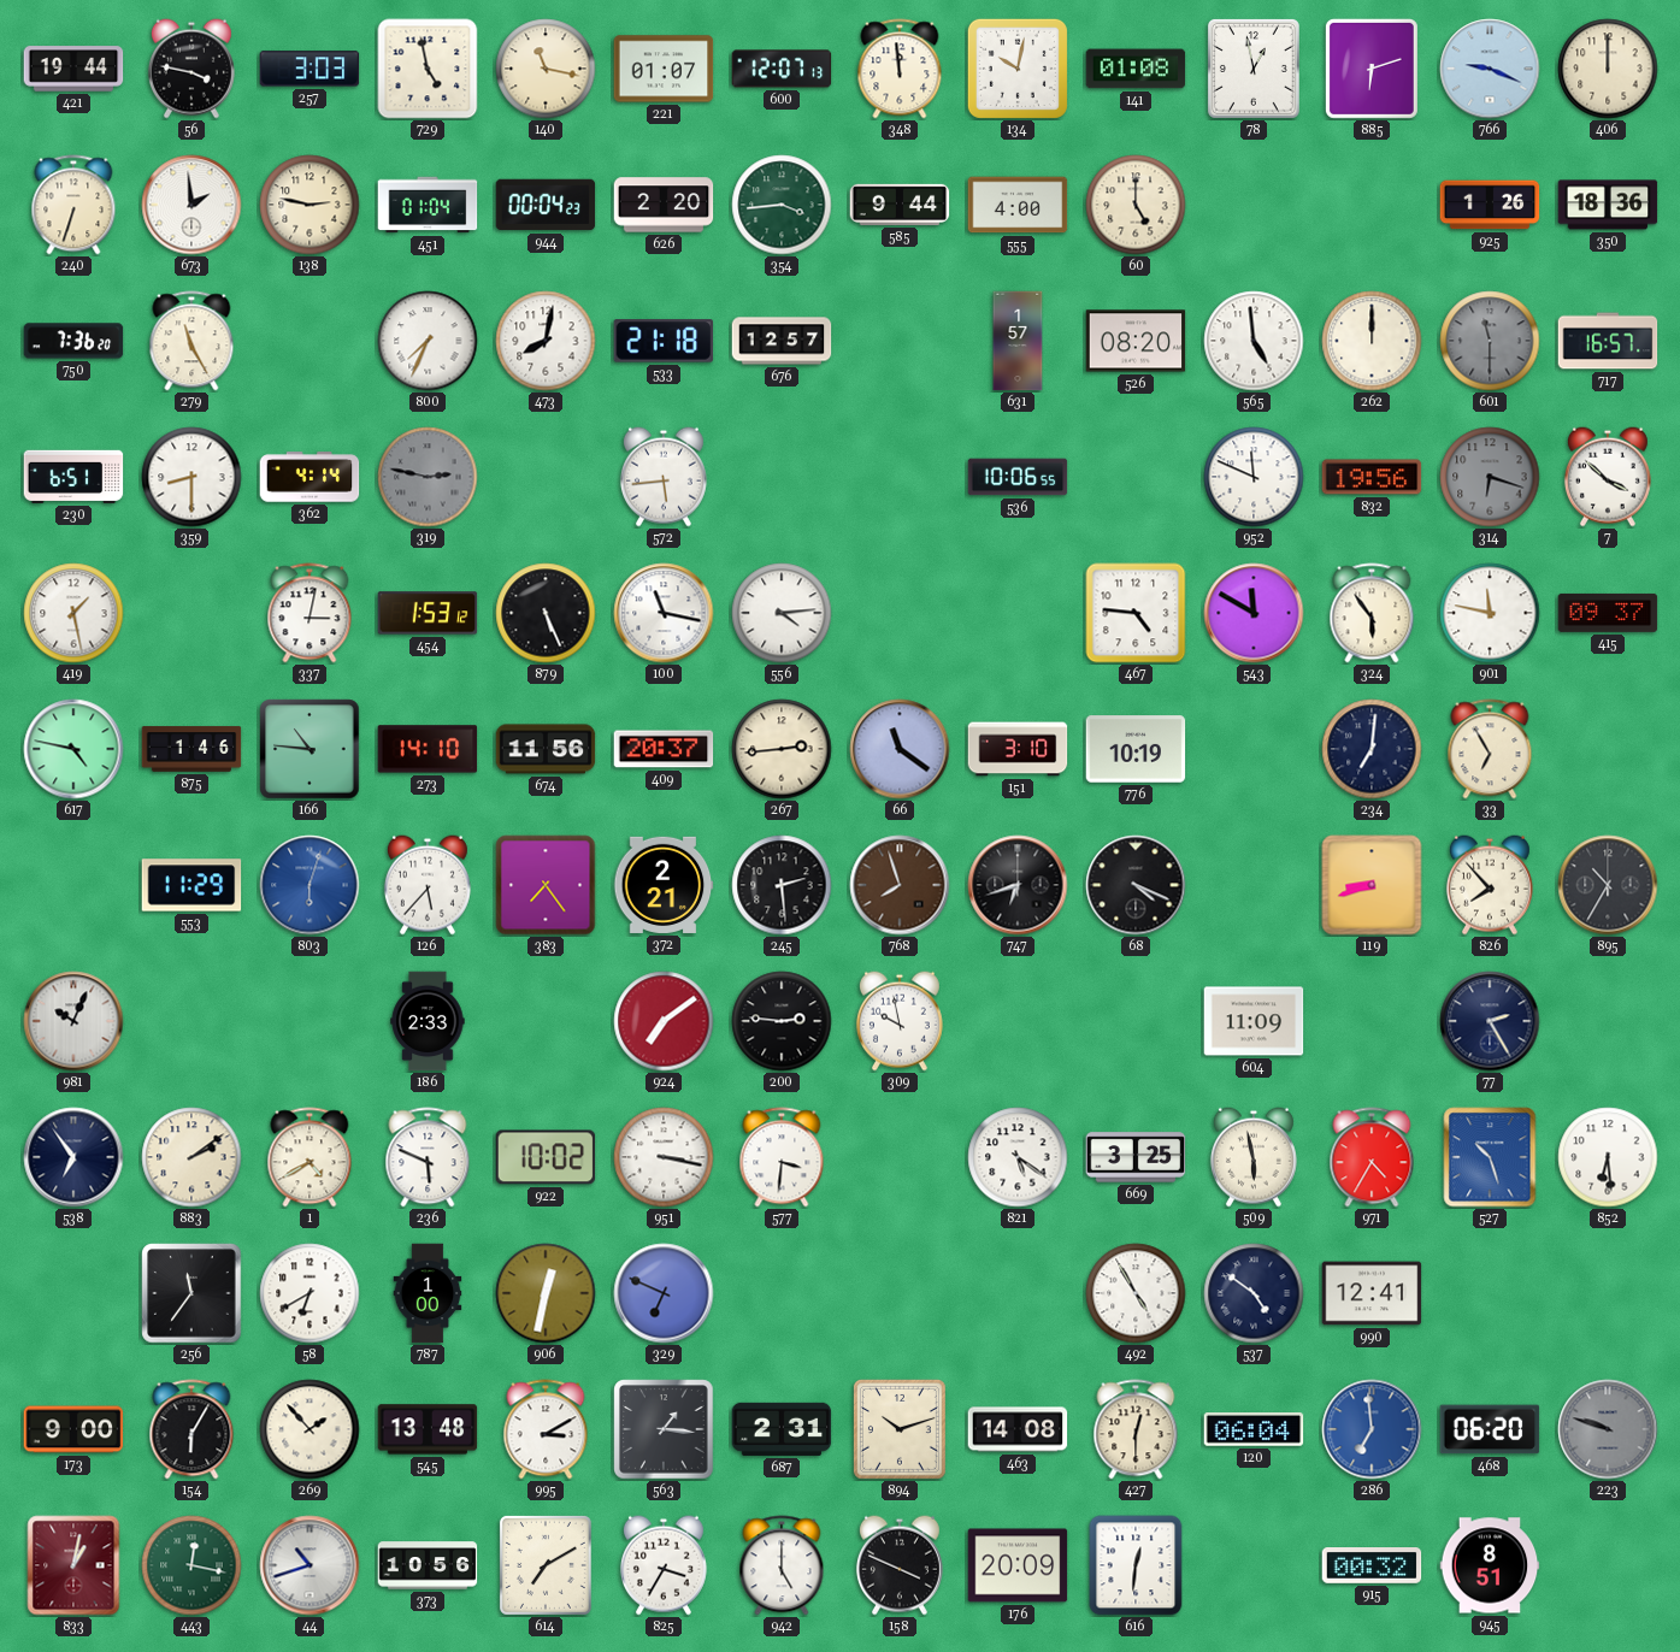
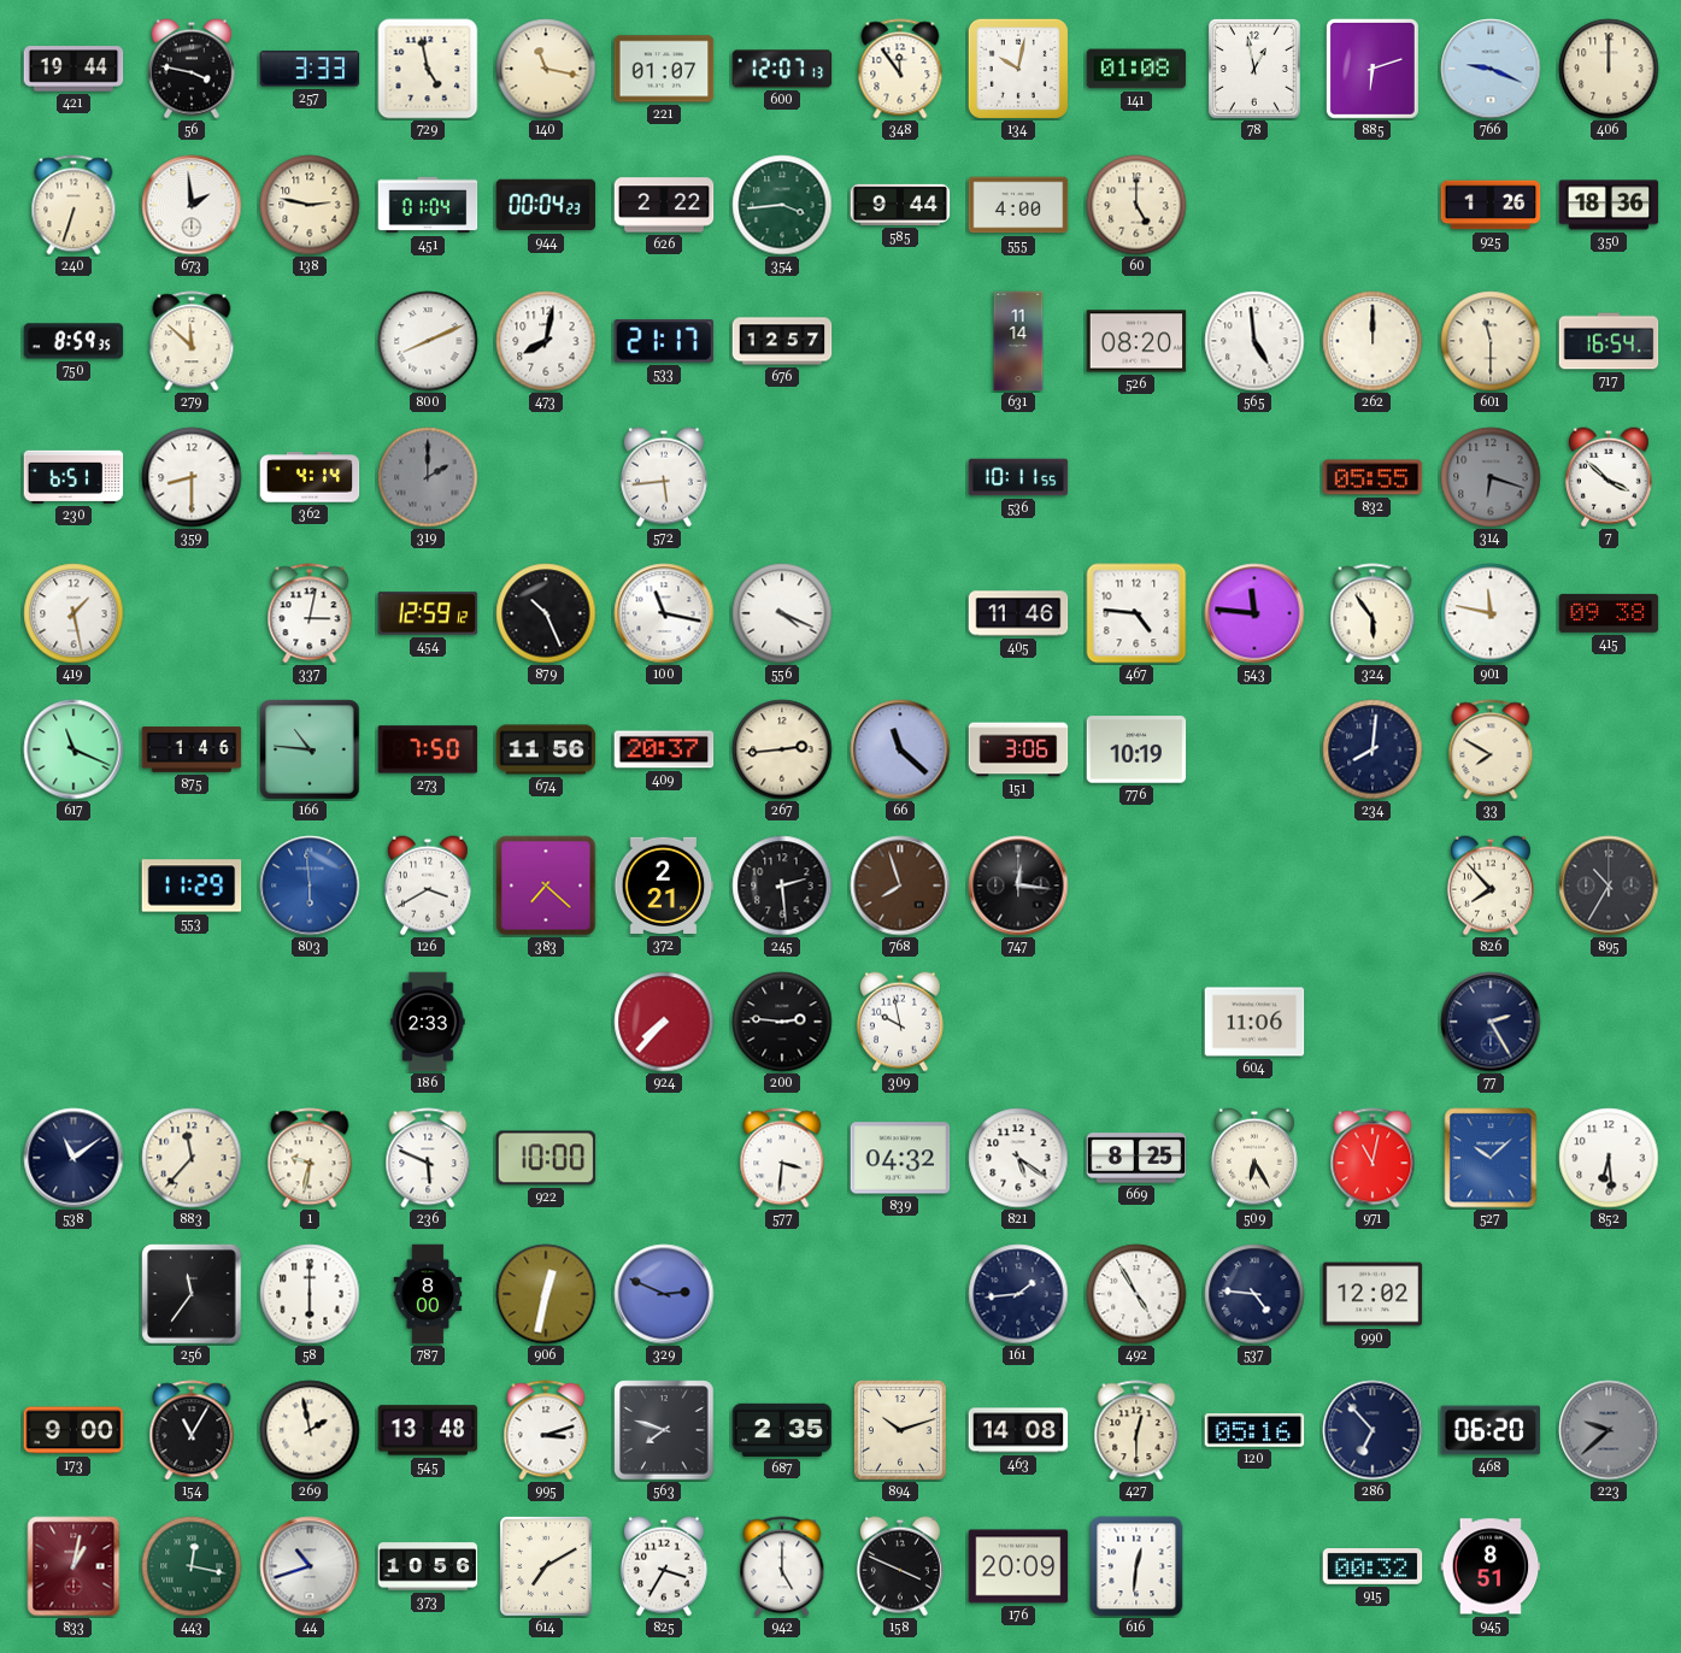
257: 3:03 -> 3:33
348: 11:59 -> 11:54
626: 2:20 -> 2:22
750: 7:36 -> 8:59
279: 11:25 -> 11:52
800: 7:34 -> 8:11
533: 21:18 -> 21:17
631: 1:57 -> 11:14
601 dial: grey -> cream
717: 16:57 -> 16:54
319: 2:47 -> 2:00
536: 10:06 -> 10:11
952: 11:49 -> none
832: 19:56 -> 05:55
454: 1:53 -> 12:59
879: 5:26 -> 10:26
556: 4:14 -> 4:19
405: none -> 11:46
543: 11:50 -> 11:46
415: 09:37 -> 09:38
617: 4:47 -> 11:19
273: 14:10 -> 7:50
66: 11:21 -> 11:22
151: 3:10 -> 3:06
234: 7:01 -> 8:01
33: 6:55 -> 7:50
803: 6:03 -> 5:59
126: 5:37 -> 3:40
383: 7:24 -> 7:22
747: 6:42 -> 12:16
68: 4:19 -> none
119: 8:42 -> none
981: 10:04 -> none
924: 7:09 -> 7:37
604: 11:09 -> 11:06
538: 6:54 -> 11:09
883: 2:09 -> 11:37
1: 4:40 -> 9:32
922: 10:02 -> 10:00
951: 3:17 -> none
839: none -> 04:32
669: 3:25 -> 8:25
509: 5:58 -> 6:25
971: 4:35 -> 11:02
527: 10:27 -> 10:08
58: 6:40 -> 6:00
787: 1:00 -> 8:00
329: 6:49 -> 2:49
161: none -> 1:44
537: 4:51 -> 4:46
990: 12:41 -> 12:02
154: 6:05 -> 11:05
269: 1:53 -> 1:58
995: 3:10 -> 3:12
563: 1:16 -> 7:48
687: 2:31 -> 2:35
120: 06:04 -> 05:16
286: 6:59 -> 6:53
286 dial: blue -> navy
223: 9:48 -> 9:38
